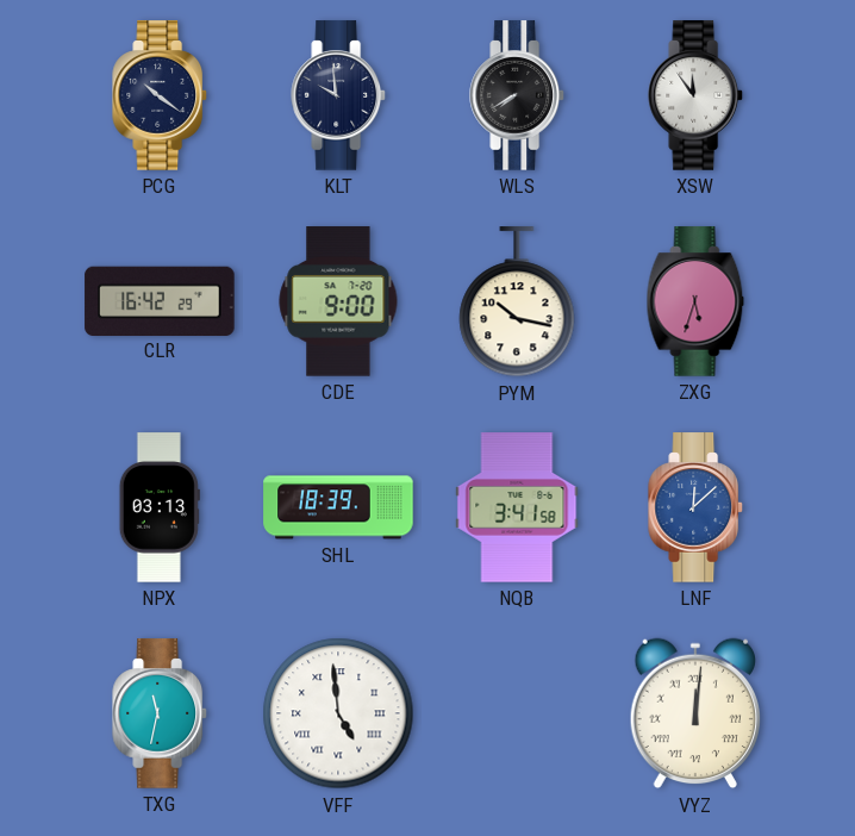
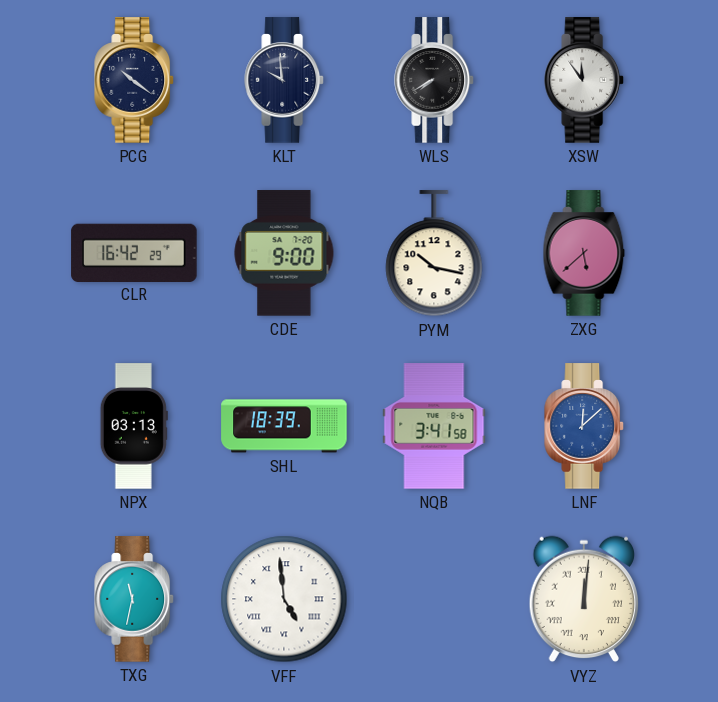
ZXG: 5:33 -> 5:38
